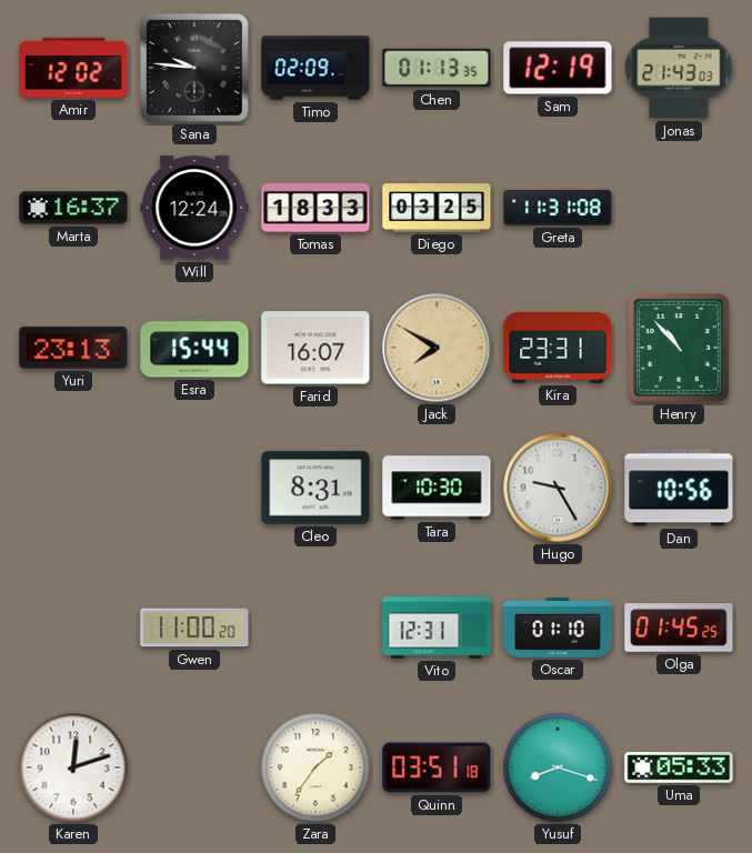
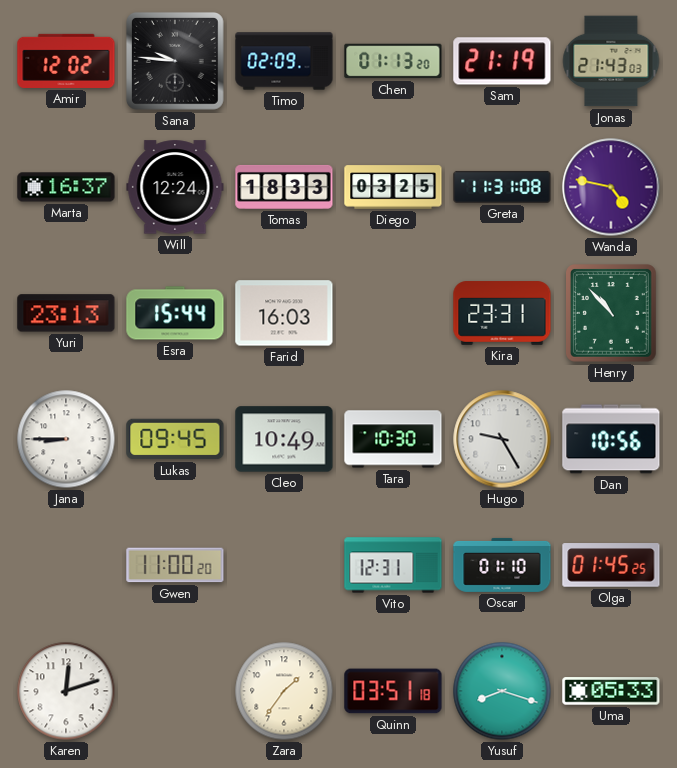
Chen: 01:13:35 -> 01:13:20
Sam: 12:19 -> 21:19
Wanda: none -> 4:47
Farid: 16:07 -> 16:03
Jack: 7:50 -> none
Jana: none -> 8:45
Lukas: none -> 09:45
Cleo: 8:31 -> 10:49
